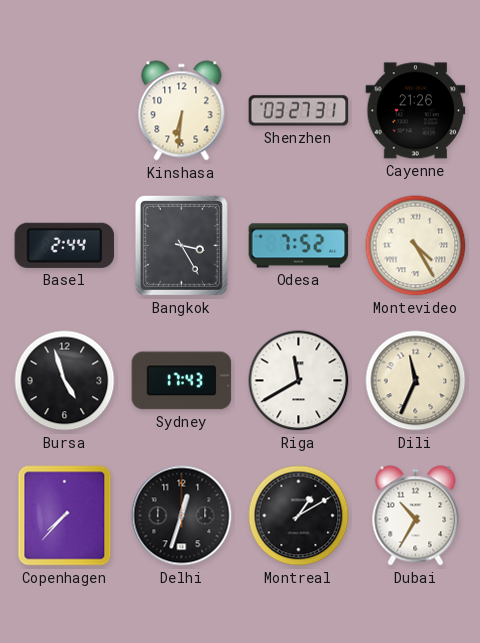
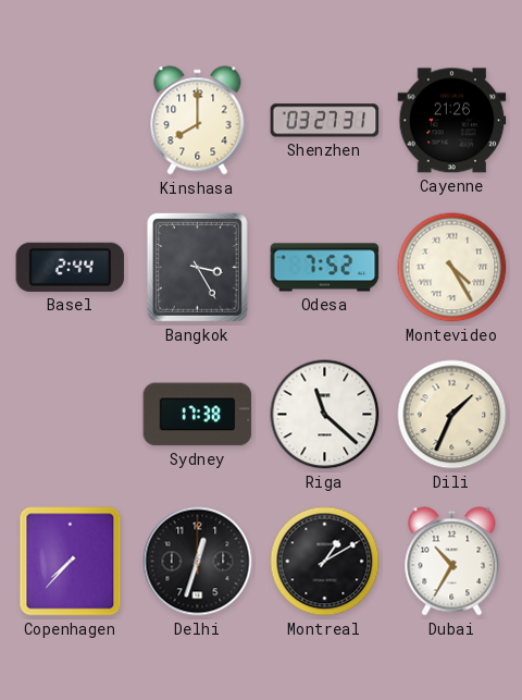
Kinshasa: 6:31 -> 8:00
Bursa: 4:57 -> none
Sydney: 17:43 -> 17:38
Riga: 11:40 -> 11:22
Dili: 11:34 -> 1:34
